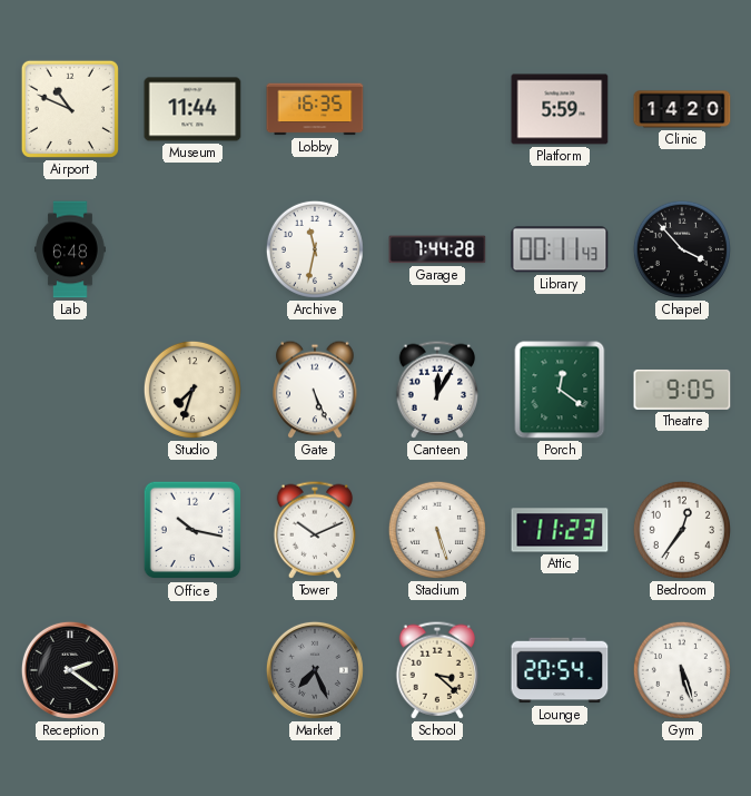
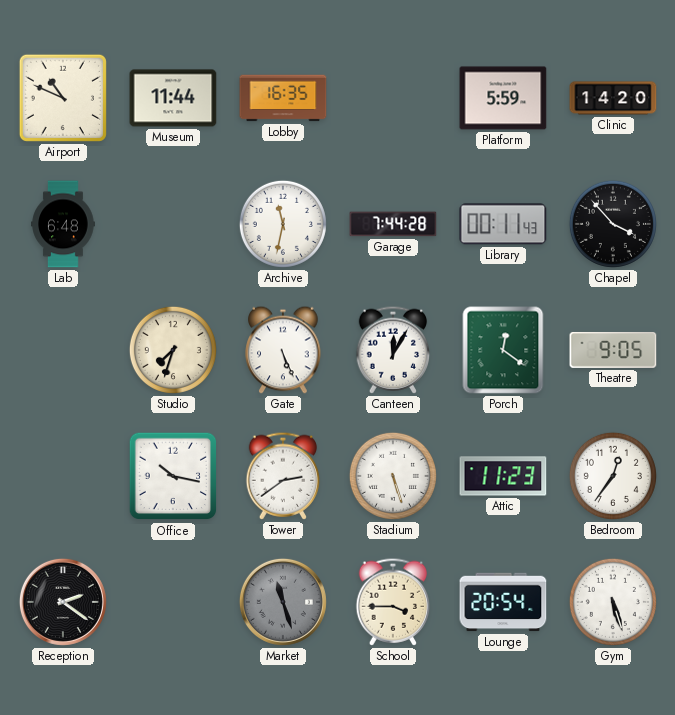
Tower: 10:11 -> 2:39
Market: 7:26 -> 11:27
School: 3:22 -> 3:45
